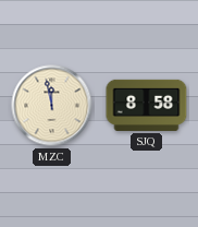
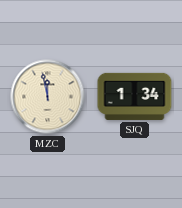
SJQ: 8:58 -> 1:34
